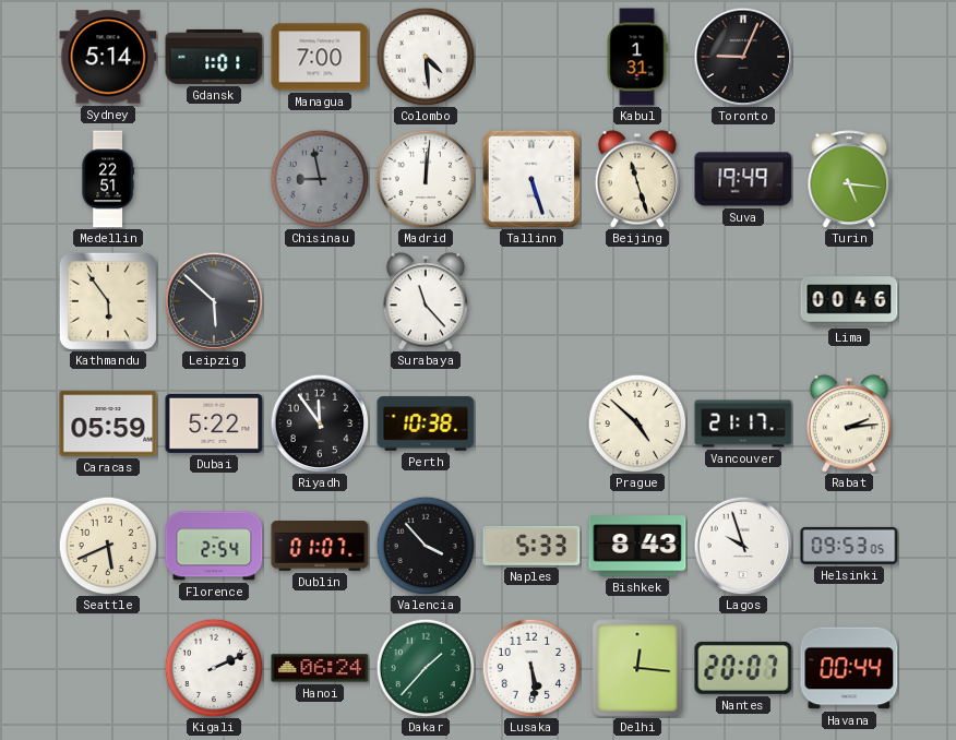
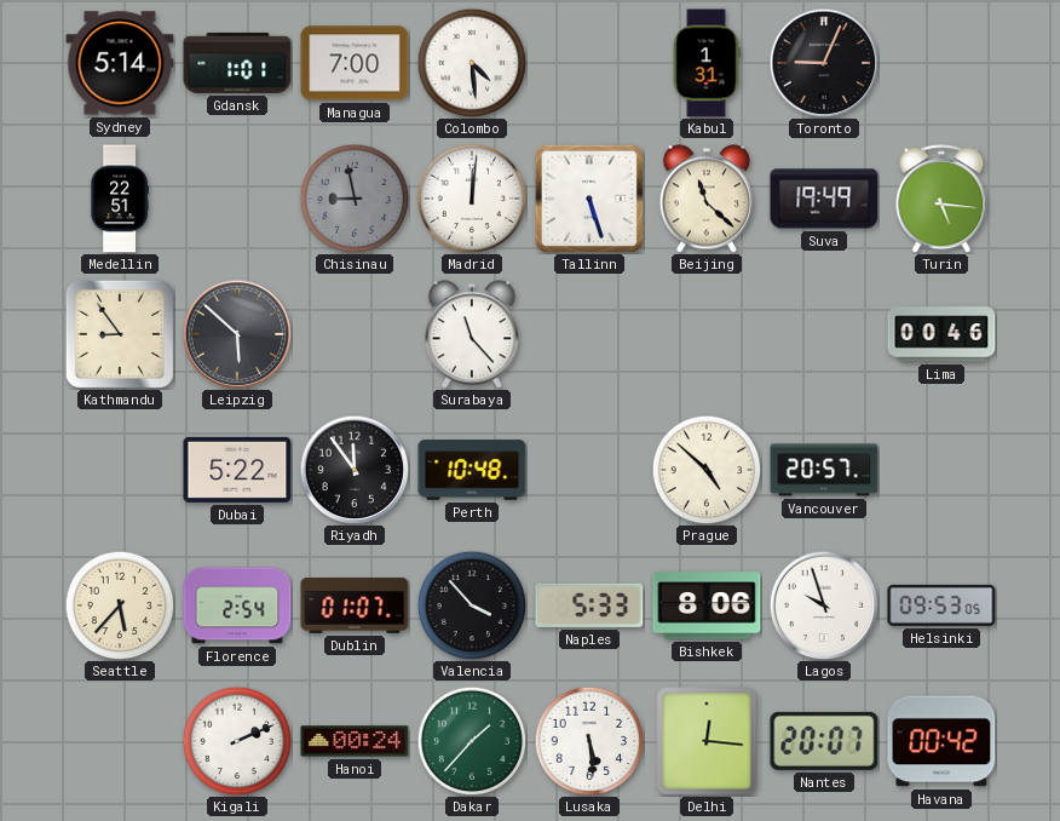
Beijing: 11:27 -> 11:22
Kathmandu: 5:54 -> 8:54
Caracas: 05:59 -> none
Perth: 10:38 -> 10:48
Vancouver: 21:17 -> 20:57
Rabat: 2:14 -> none
Seattle: 5:41 -> 5:37
Bishkek: 8:43 -> 8:06
Hanoi: 06:24 -> 00:24
Havana: 00:44 -> 00:42
